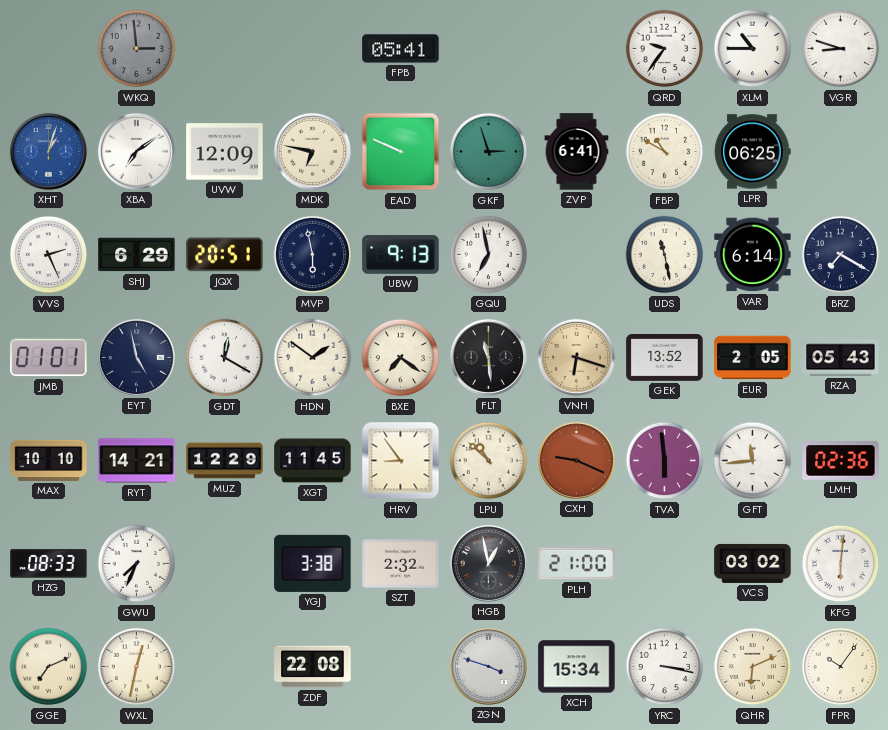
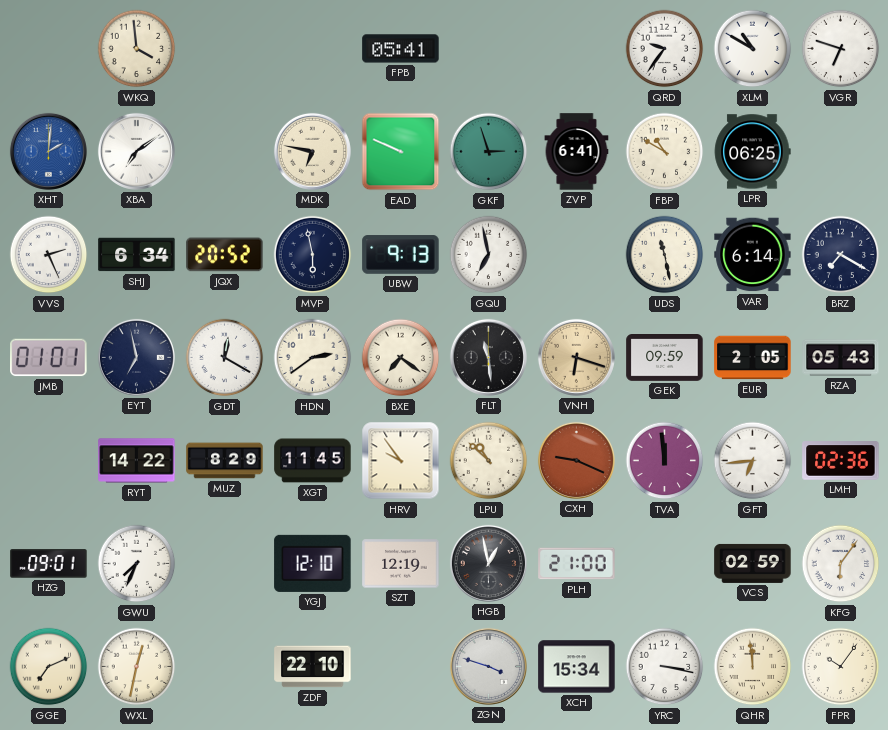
WKQ: 2:59 -> 3:59
WKQ dial: grey -> cream
XLM: 10:45 -> 10:50
VGR: 8:48 -> 6:48
XHT: 1:03 -> 2:01
UVW: 12:09 -> none
SHJ: 6:29 -> 6:34
JQX: 20:51 -> 20:52
EYT: 4:58 -> 6:58
HDN: 1:51 -> 2:39
GEK: 13:52 -> 09:59
MAX: 10:10 -> none
RYT: 14:21 -> 14:22
MUZ: 12:29 -> 8:29
HRV: 8:54 -> 9:54
TVA: 5:59 -> 11:59
GFT: 11:44 -> 6:44
HZG: 08:33 -> 09:01
YGJ: 3:38 -> 12:10
SZT: 2:32 -> 12:19
VCS: 03:02 -> 02:59
KFG: 6:01 -> 6:06
ZDF: 22:08 -> 22:10
QHR: 6:11 -> 11:59
